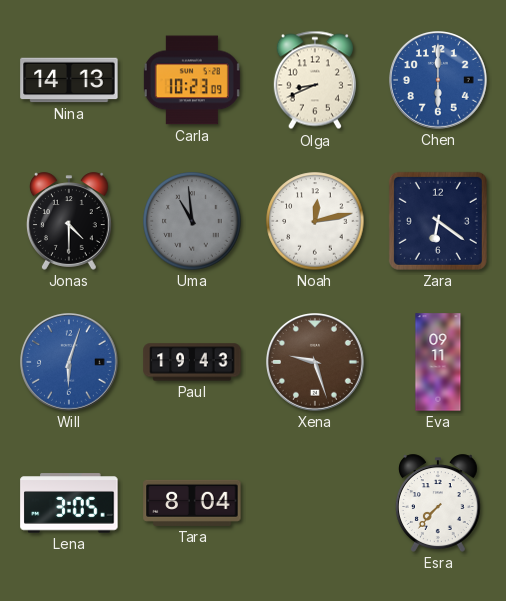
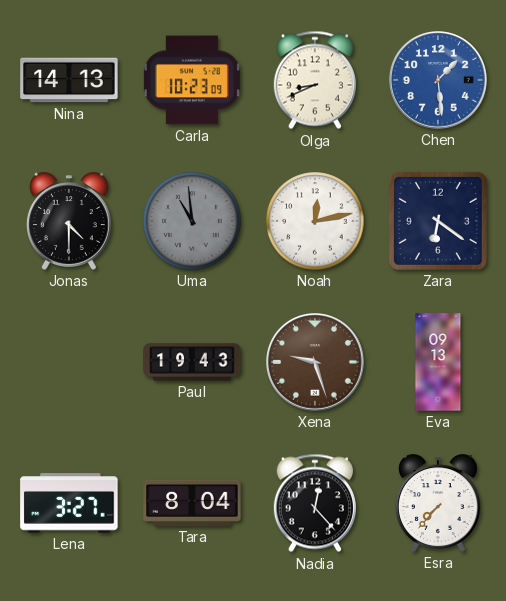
Chen: 6:00 -> 1:29
Will: 6:03 -> none
Eva: 09:11 -> 09:13
Lena: 3:05 -> 3:27
Nadia: none -> 12:23
